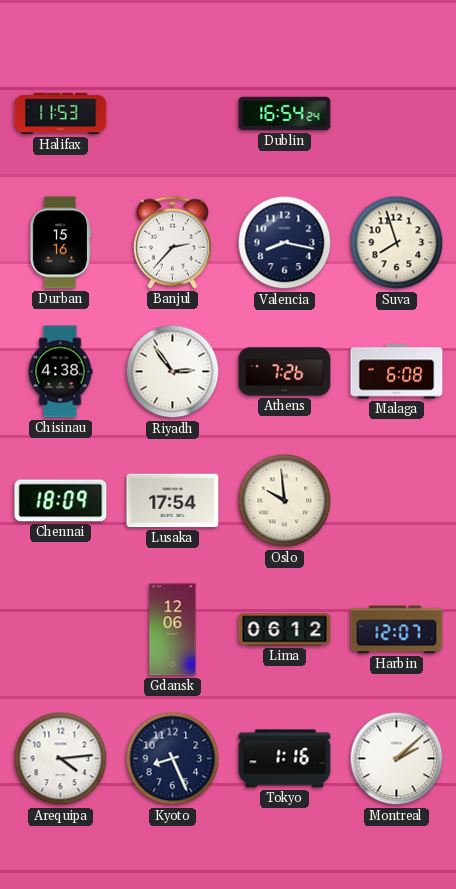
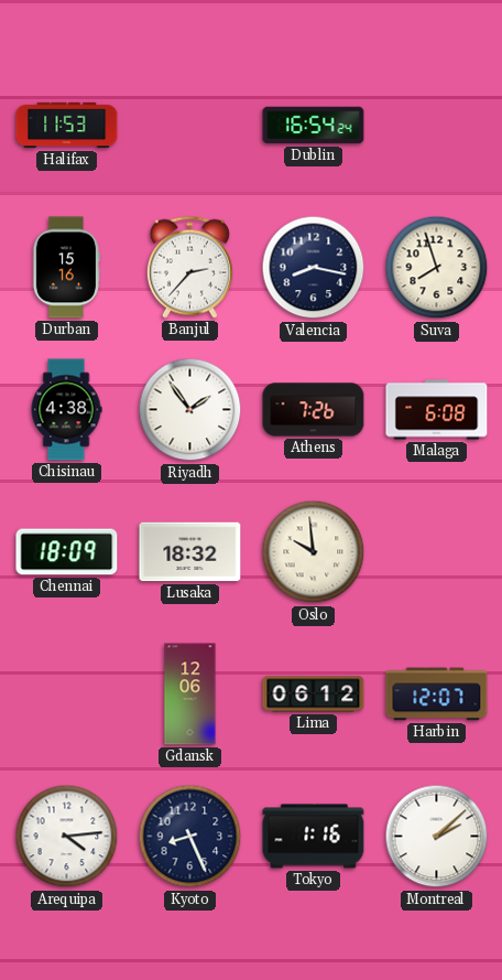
Riyadh: 2:54 -> 1:54
Lusaka: 17:54 -> 18:32
